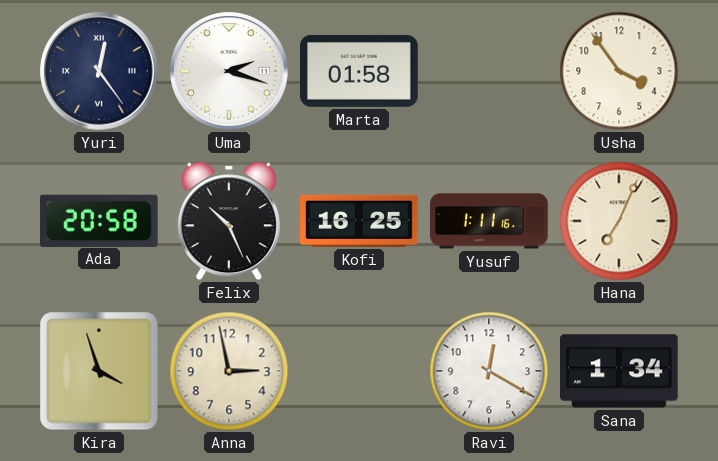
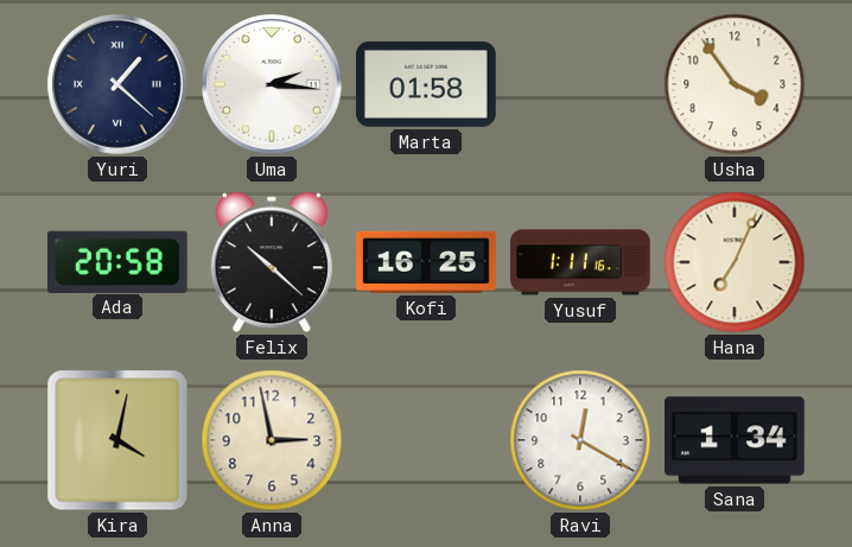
Yuri: 12:24 -> 1:22
Uma: 2:18 -> 2:16
Felix: 10:26 -> 10:22
Kira: 3:57 -> 4:02
